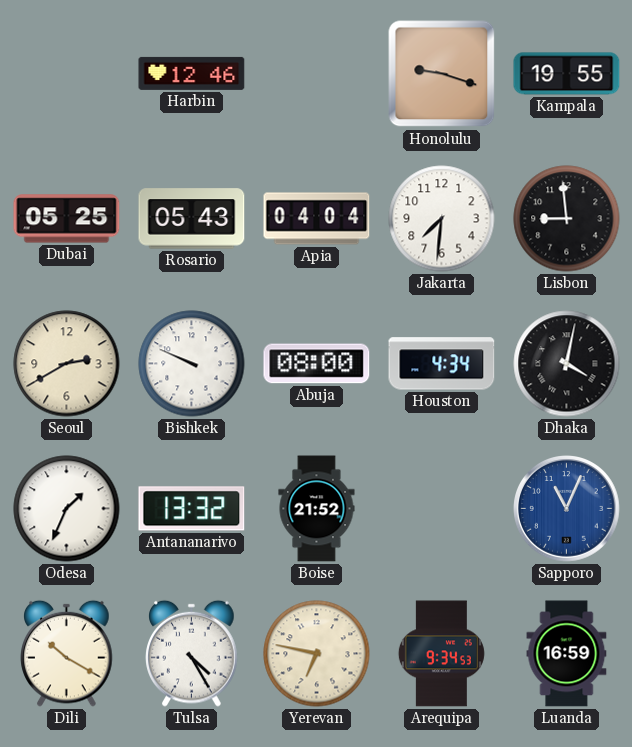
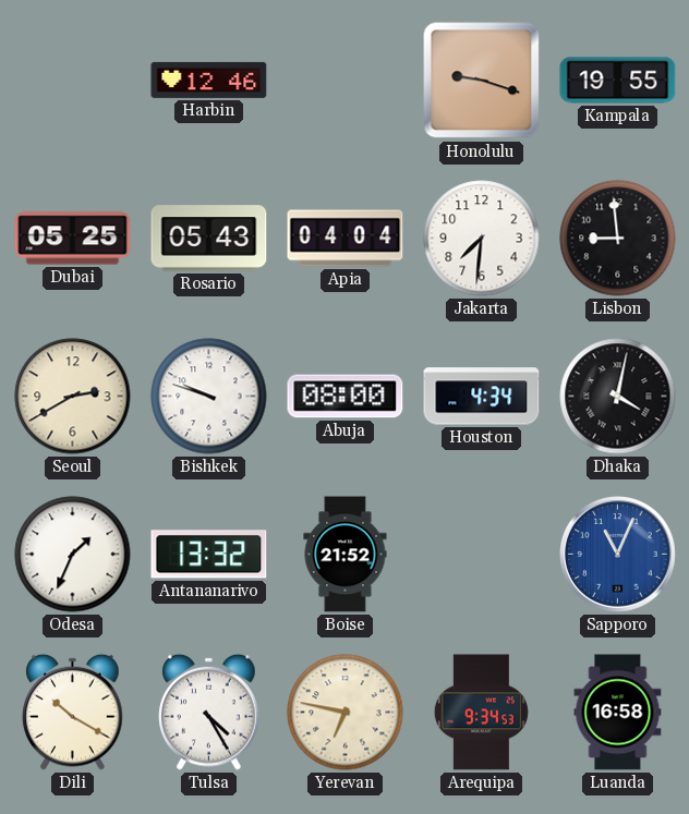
Bishkek: 9:49 -> 9:48
Luanda: 16:59 -> 16:58
